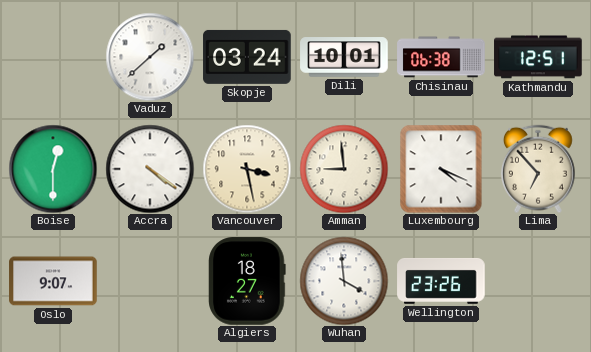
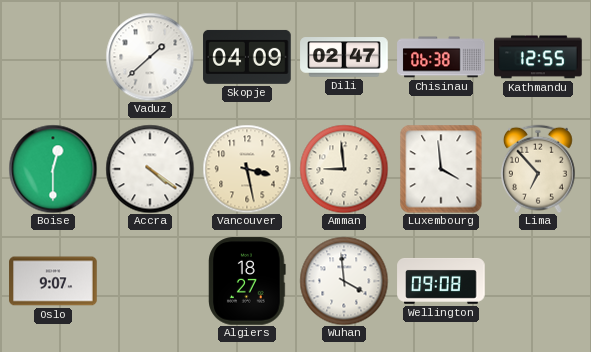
Skopje: 03:24 -> 04:09
Dili: 10:01 -> 02:47
Kathmandu: 12:51 -> 12:55
Luxembourg: 4:19 -> 3:59
Wellington: 23:26 -> 09:08
